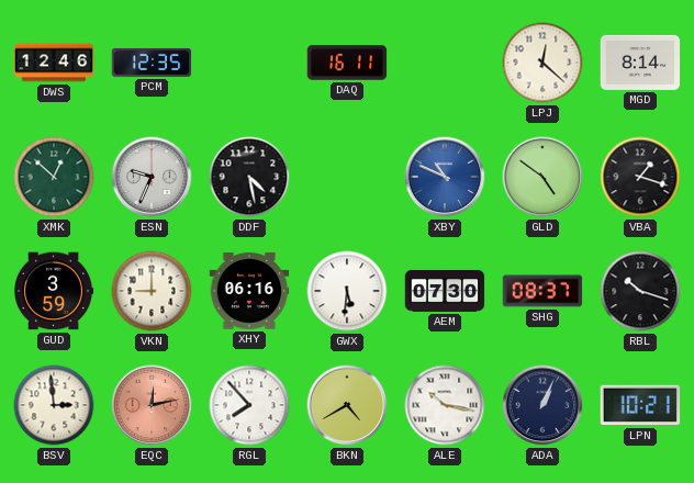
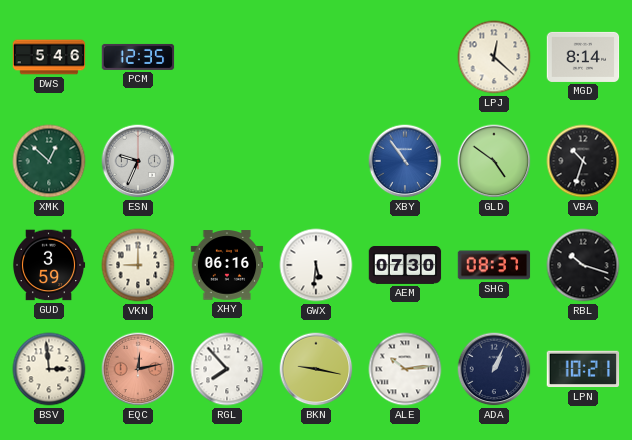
DWS: 12:46 -> 5:46
DAQ: 16:11 -> none
DDF: 4:28 -> none
XBY: 10:49 -> 10:54
VBA: 1:18 -> 10:33
BKN: 4:40 -> 9:17
ALE: 10:17 -> 10:14
